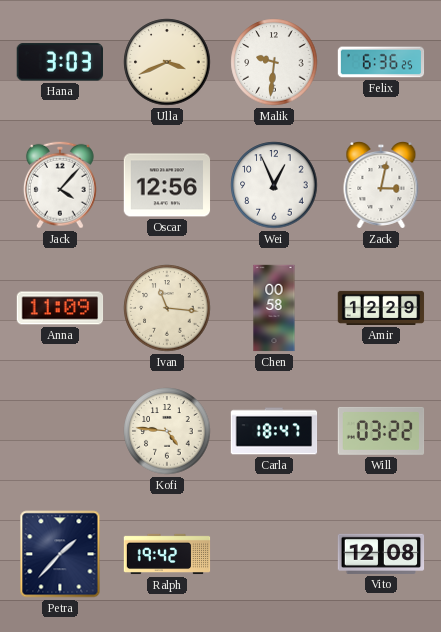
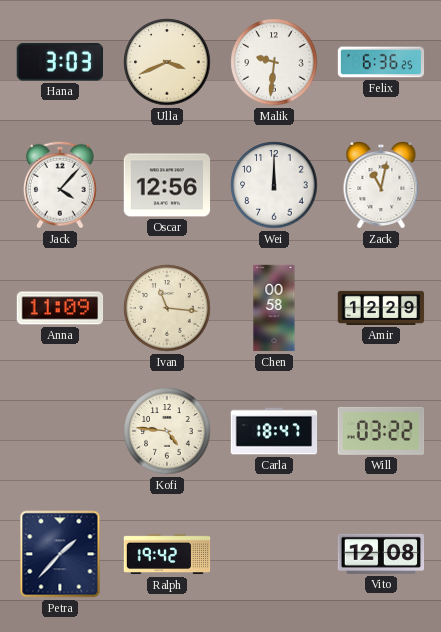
Wei: 12:56 -> 12:00
Zack: 3:02 -> 11:02
